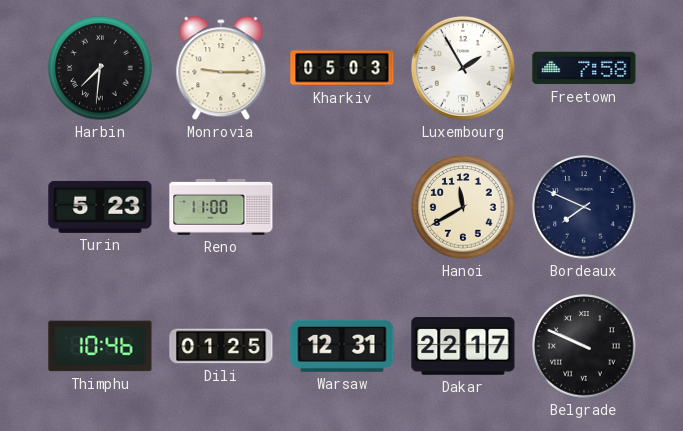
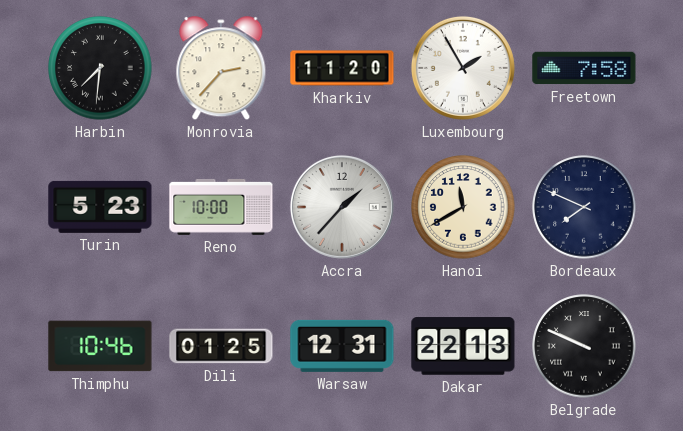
Monrovia: 9:15 -> 2:37
Kharkiv: 05:03 -> 11:20
Reno: 11:00 -> 10:00
Accra: none -> 1:37
Dakar: 22:17 -> 22:13
